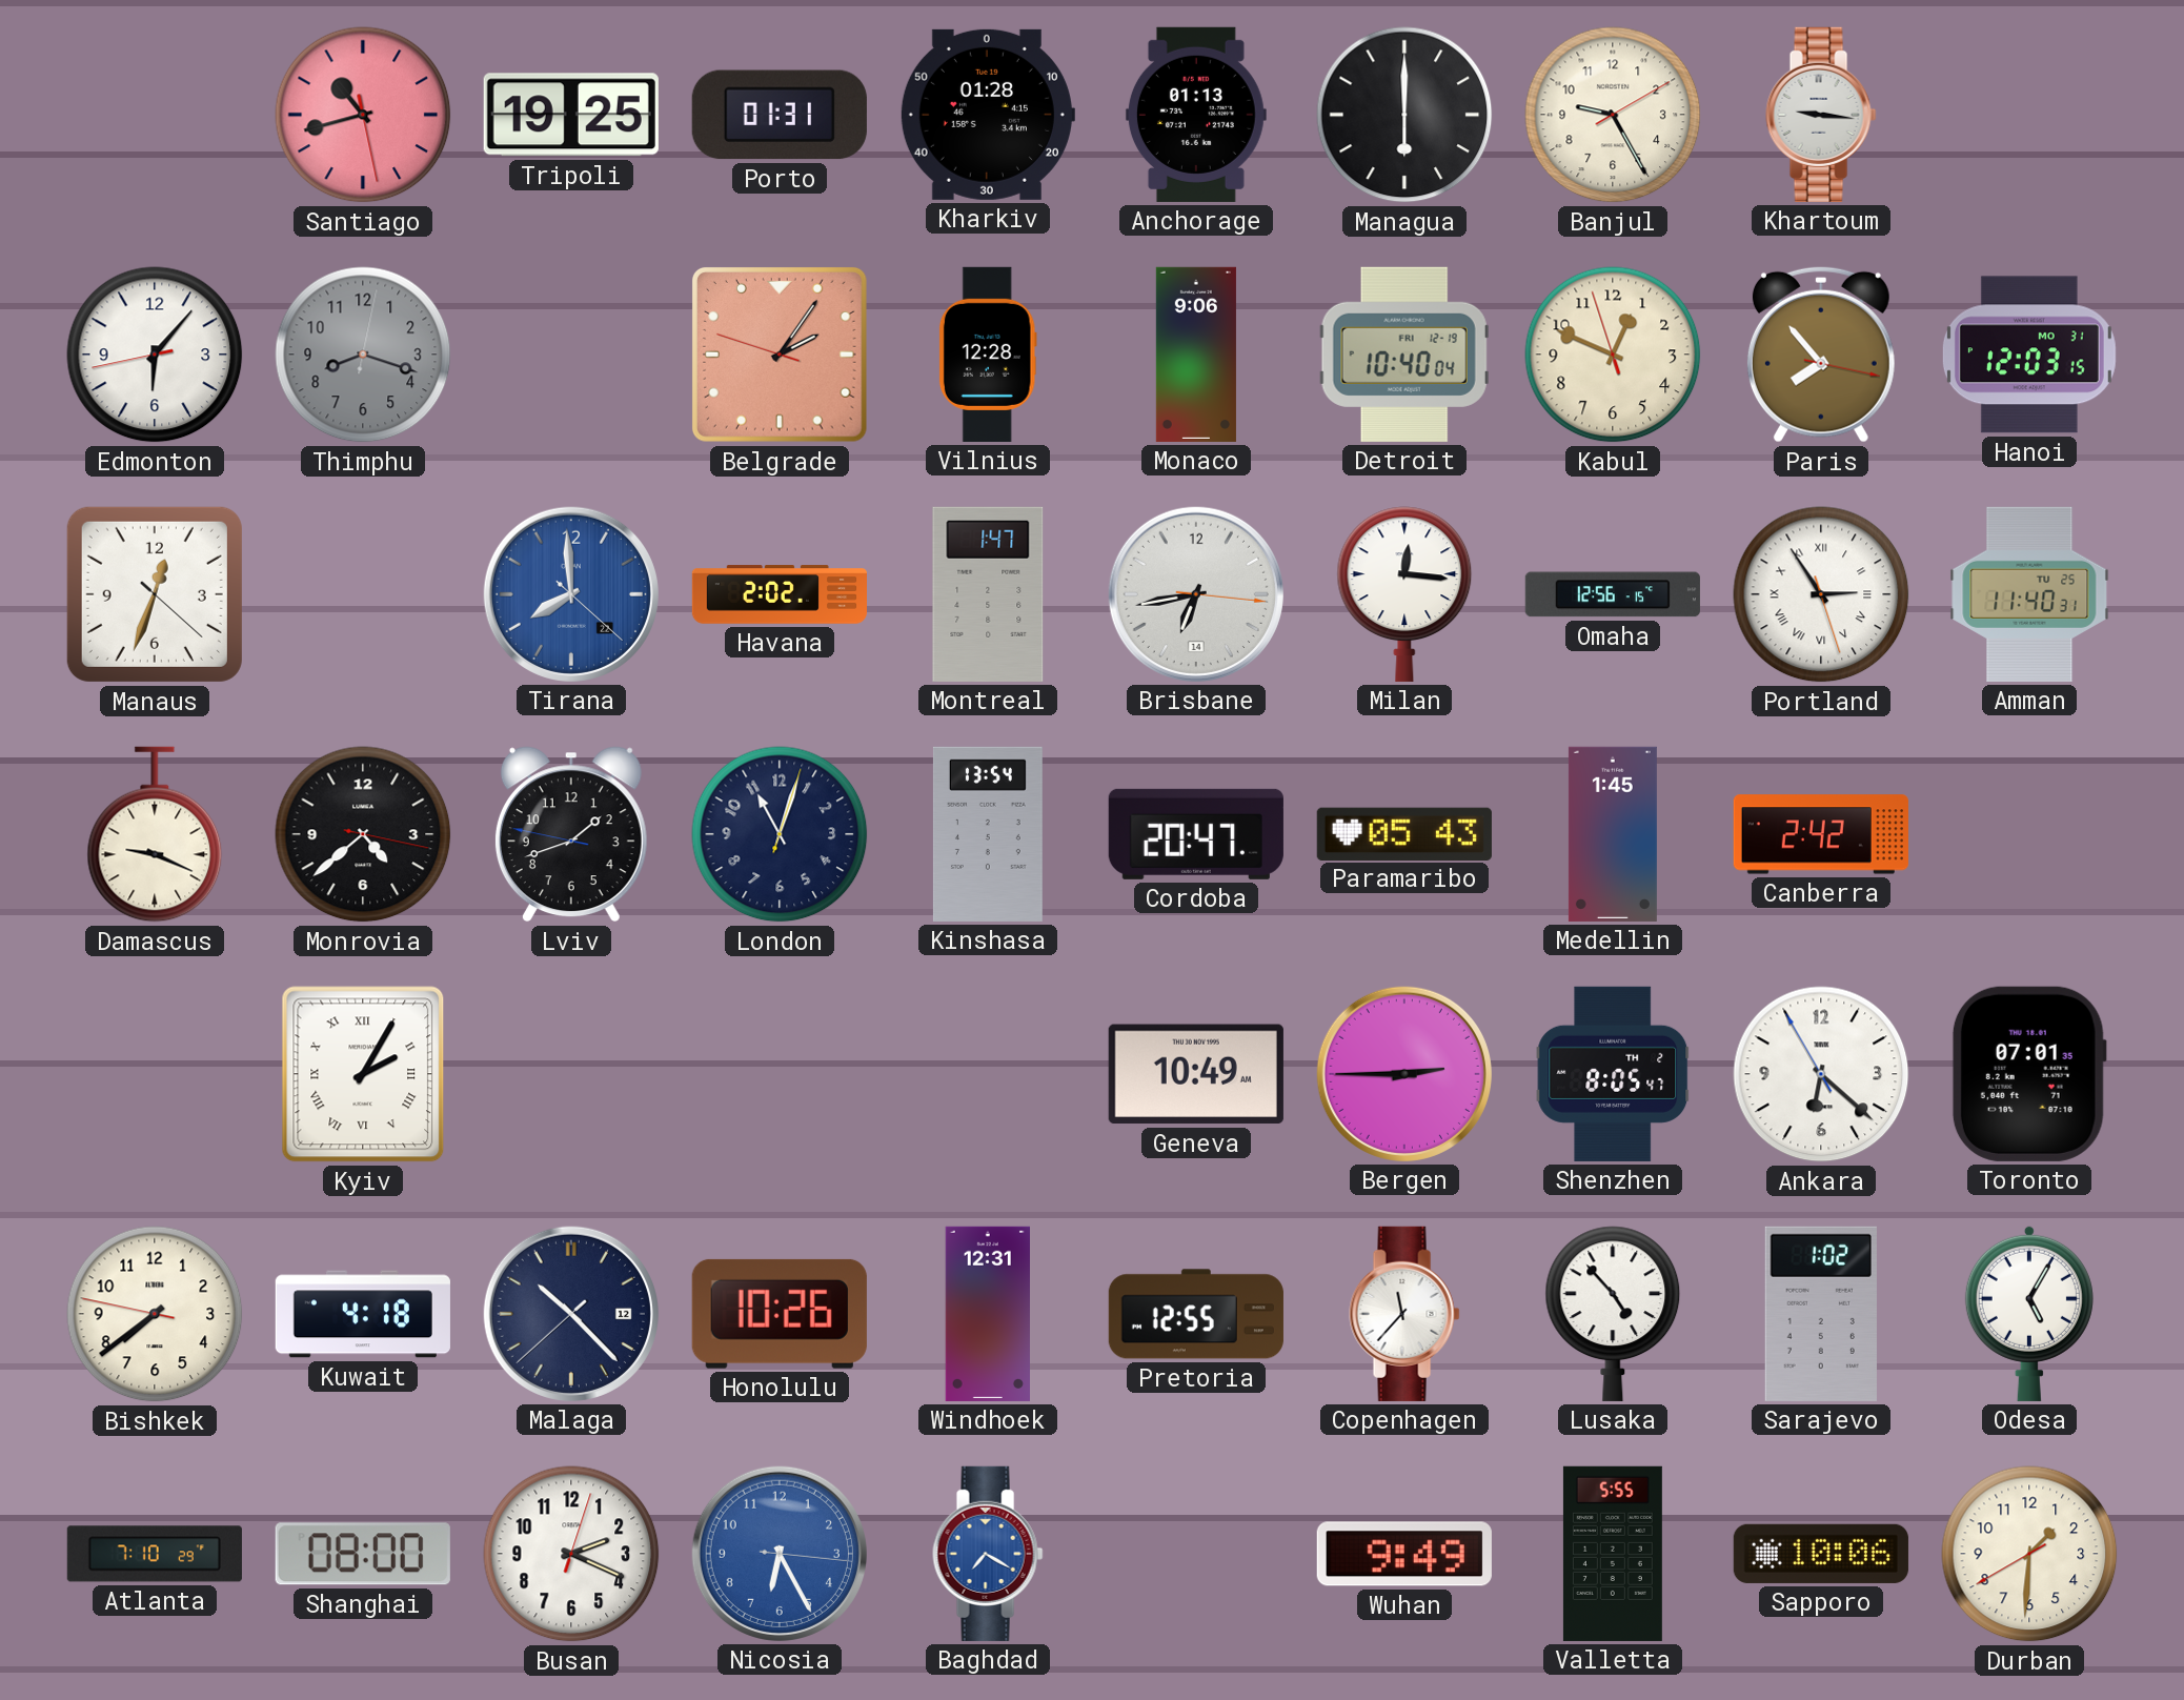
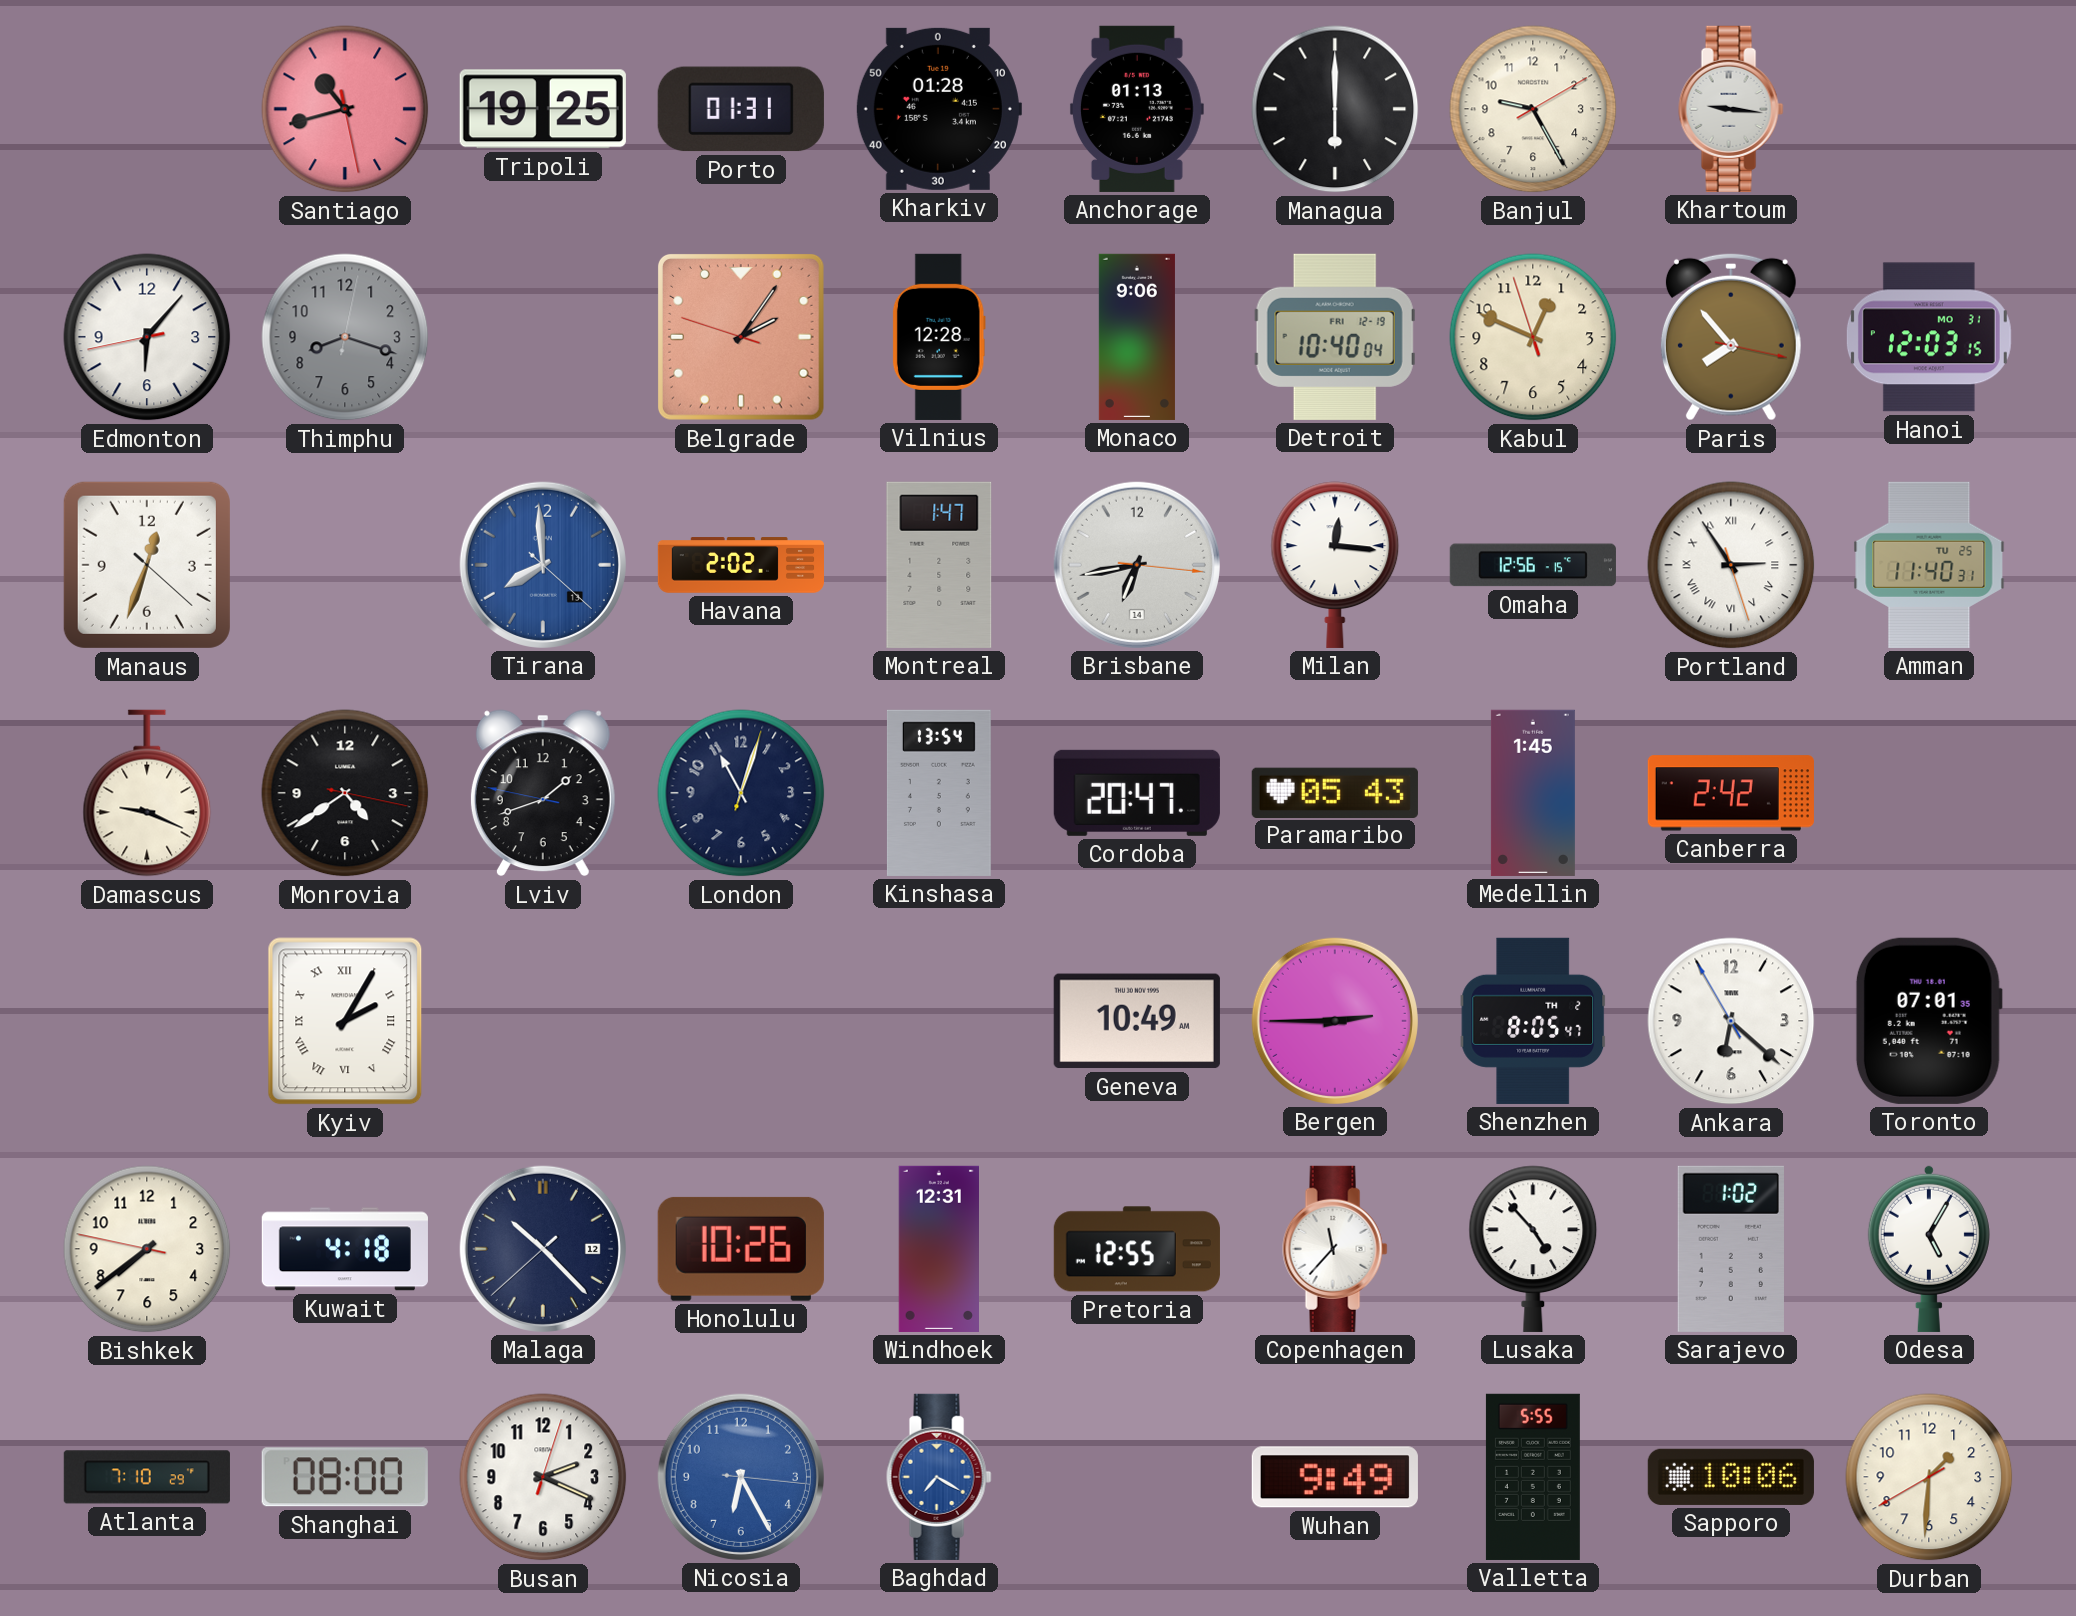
Tirana date: 22 -> 13
Monrovia: 4:38 -> 4:39
